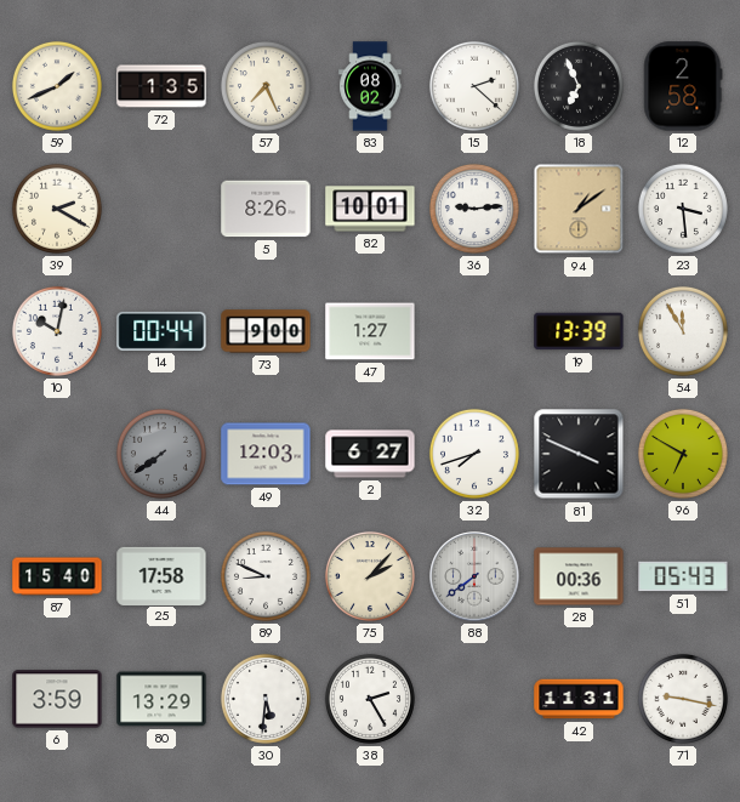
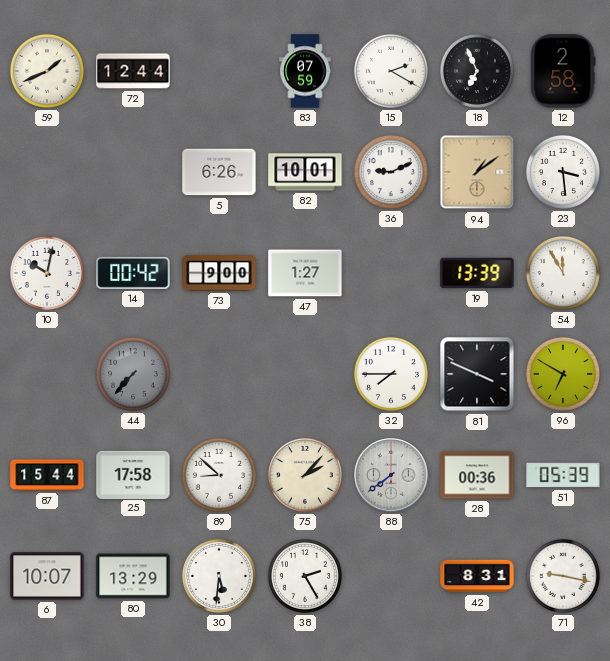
72: 1:35 -> 12:44
57: 7:26 -> none
83: 08:02 -> 07:59
15: 2:22 -> 2:20
39: 2:20 -> none
5: 8:26 -> 6:26
36: 9:14 -> 9:11
14: 00:44 -> 00:42
44: 7:39 -> 7:37
49: 12:03 -> none
2: 6:27 -> none
32: 7:42 -> 7:45
87: 15:40 -> 15:44
89: 8:49 -> 8:52
51: 05:43 -> 05:39
6: 3:59 -> 10:07
42: 11:31 -> 8:31
